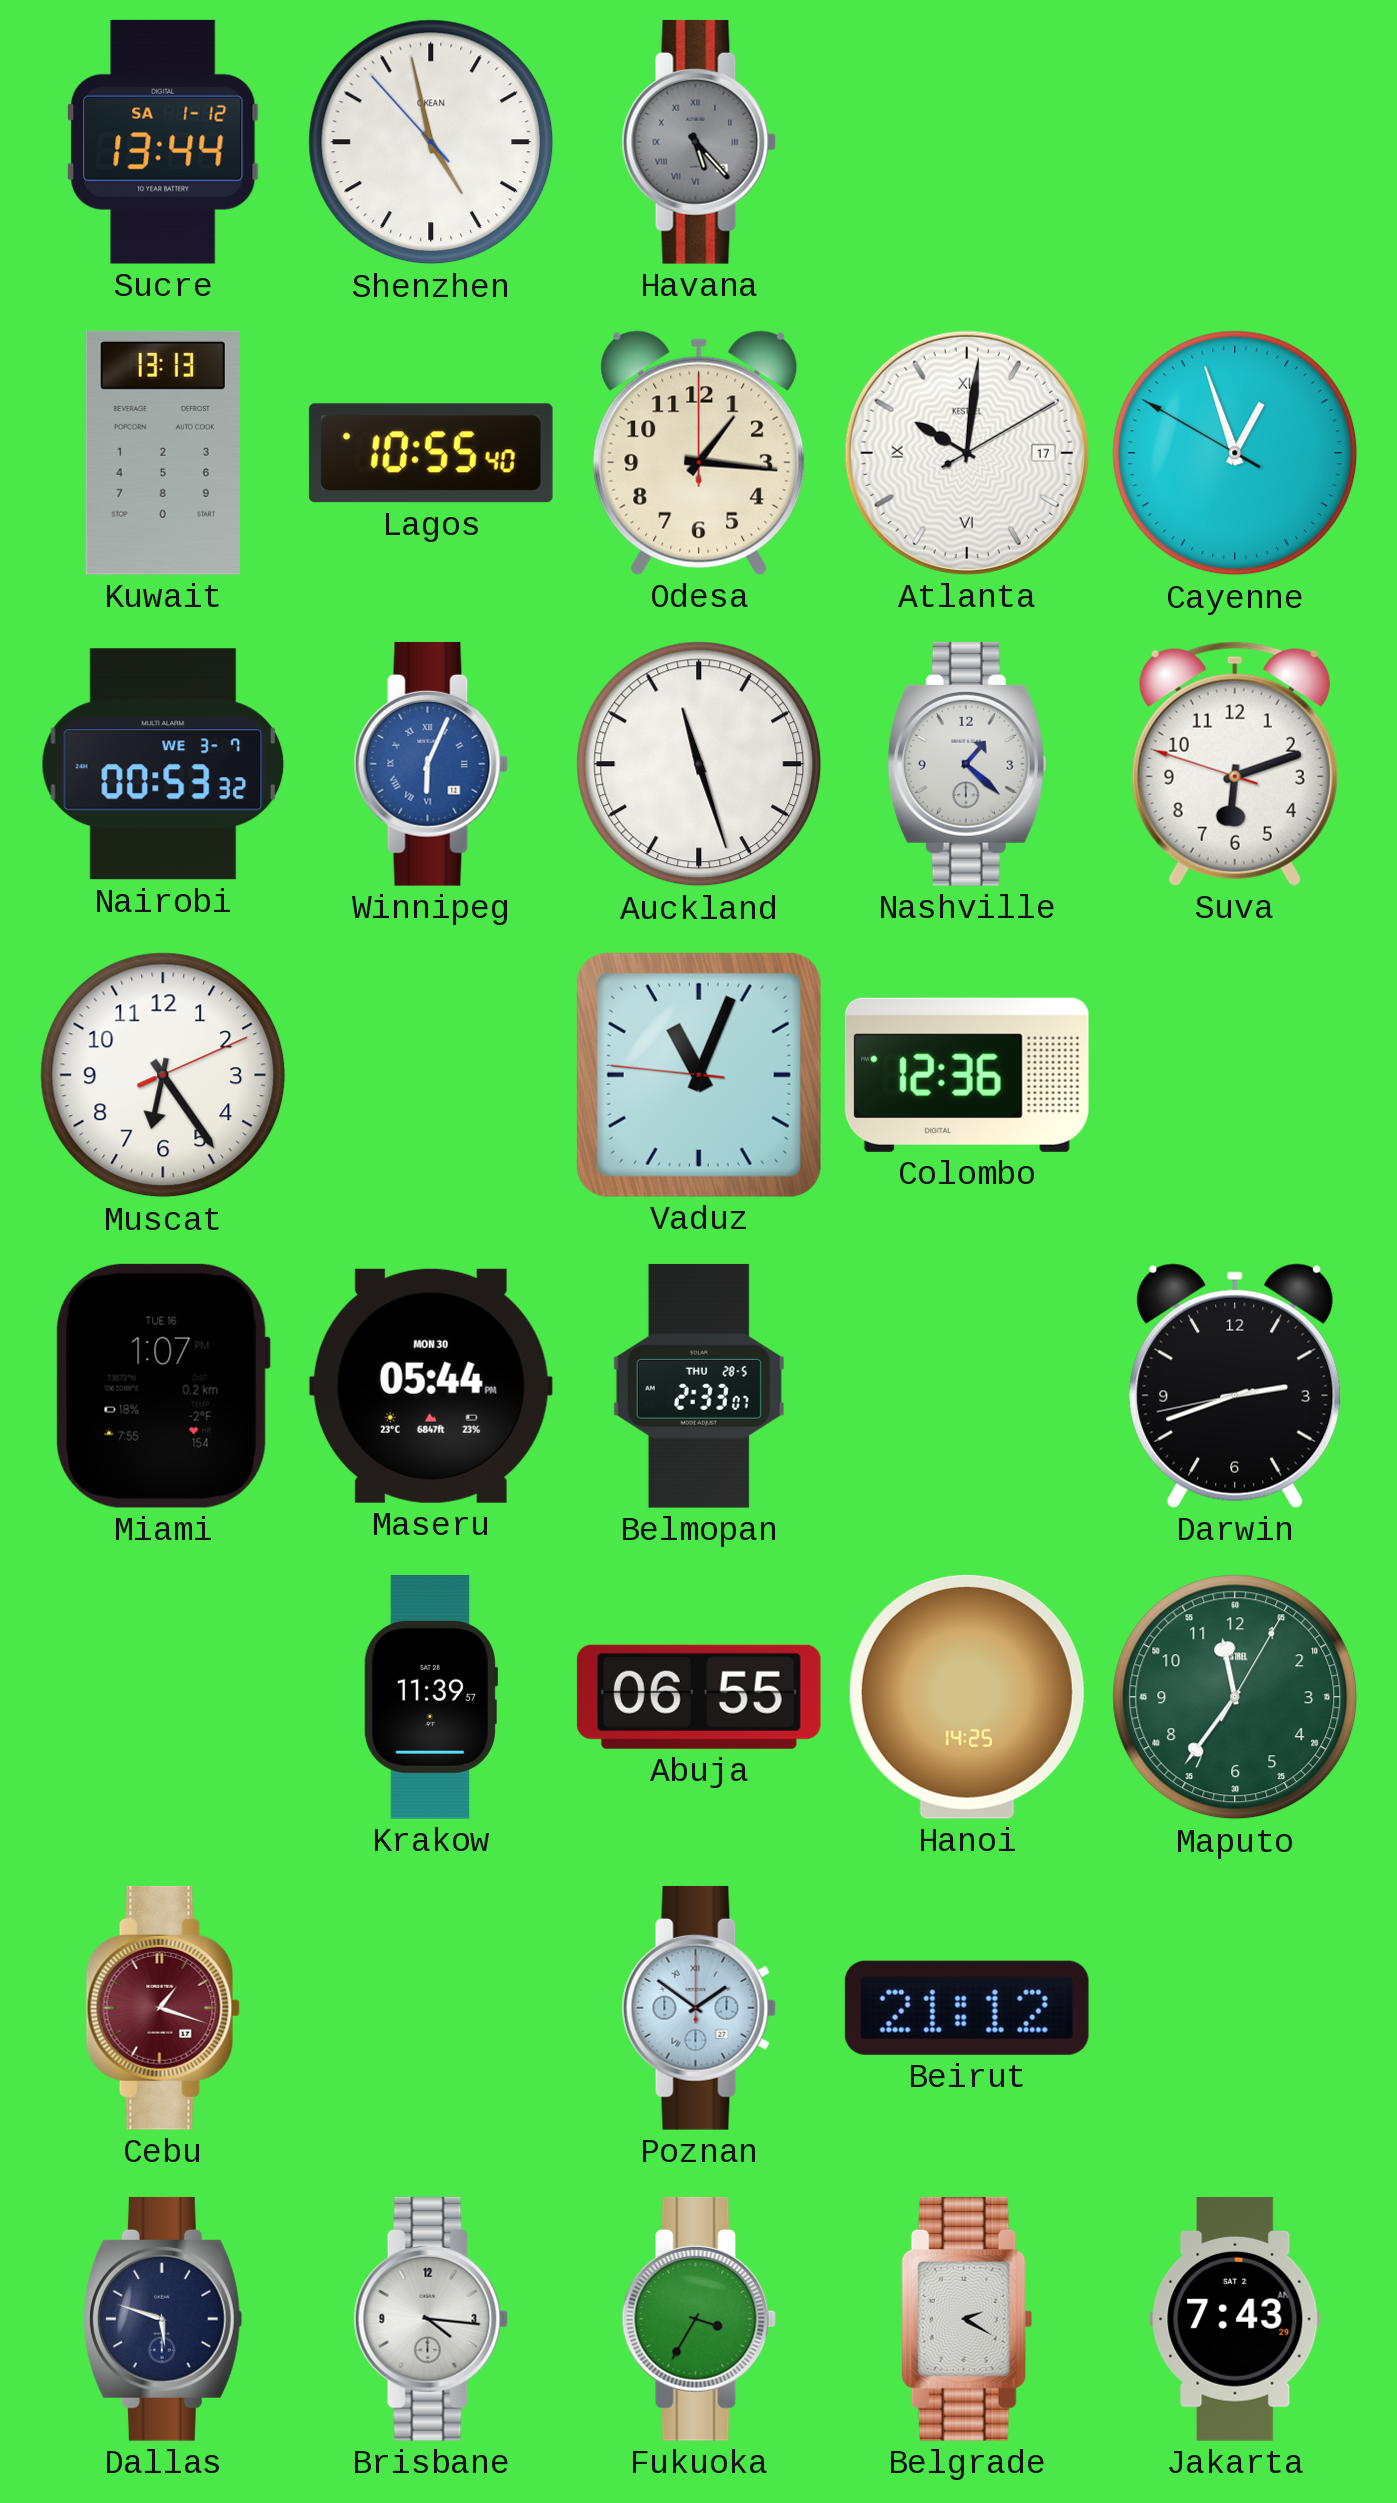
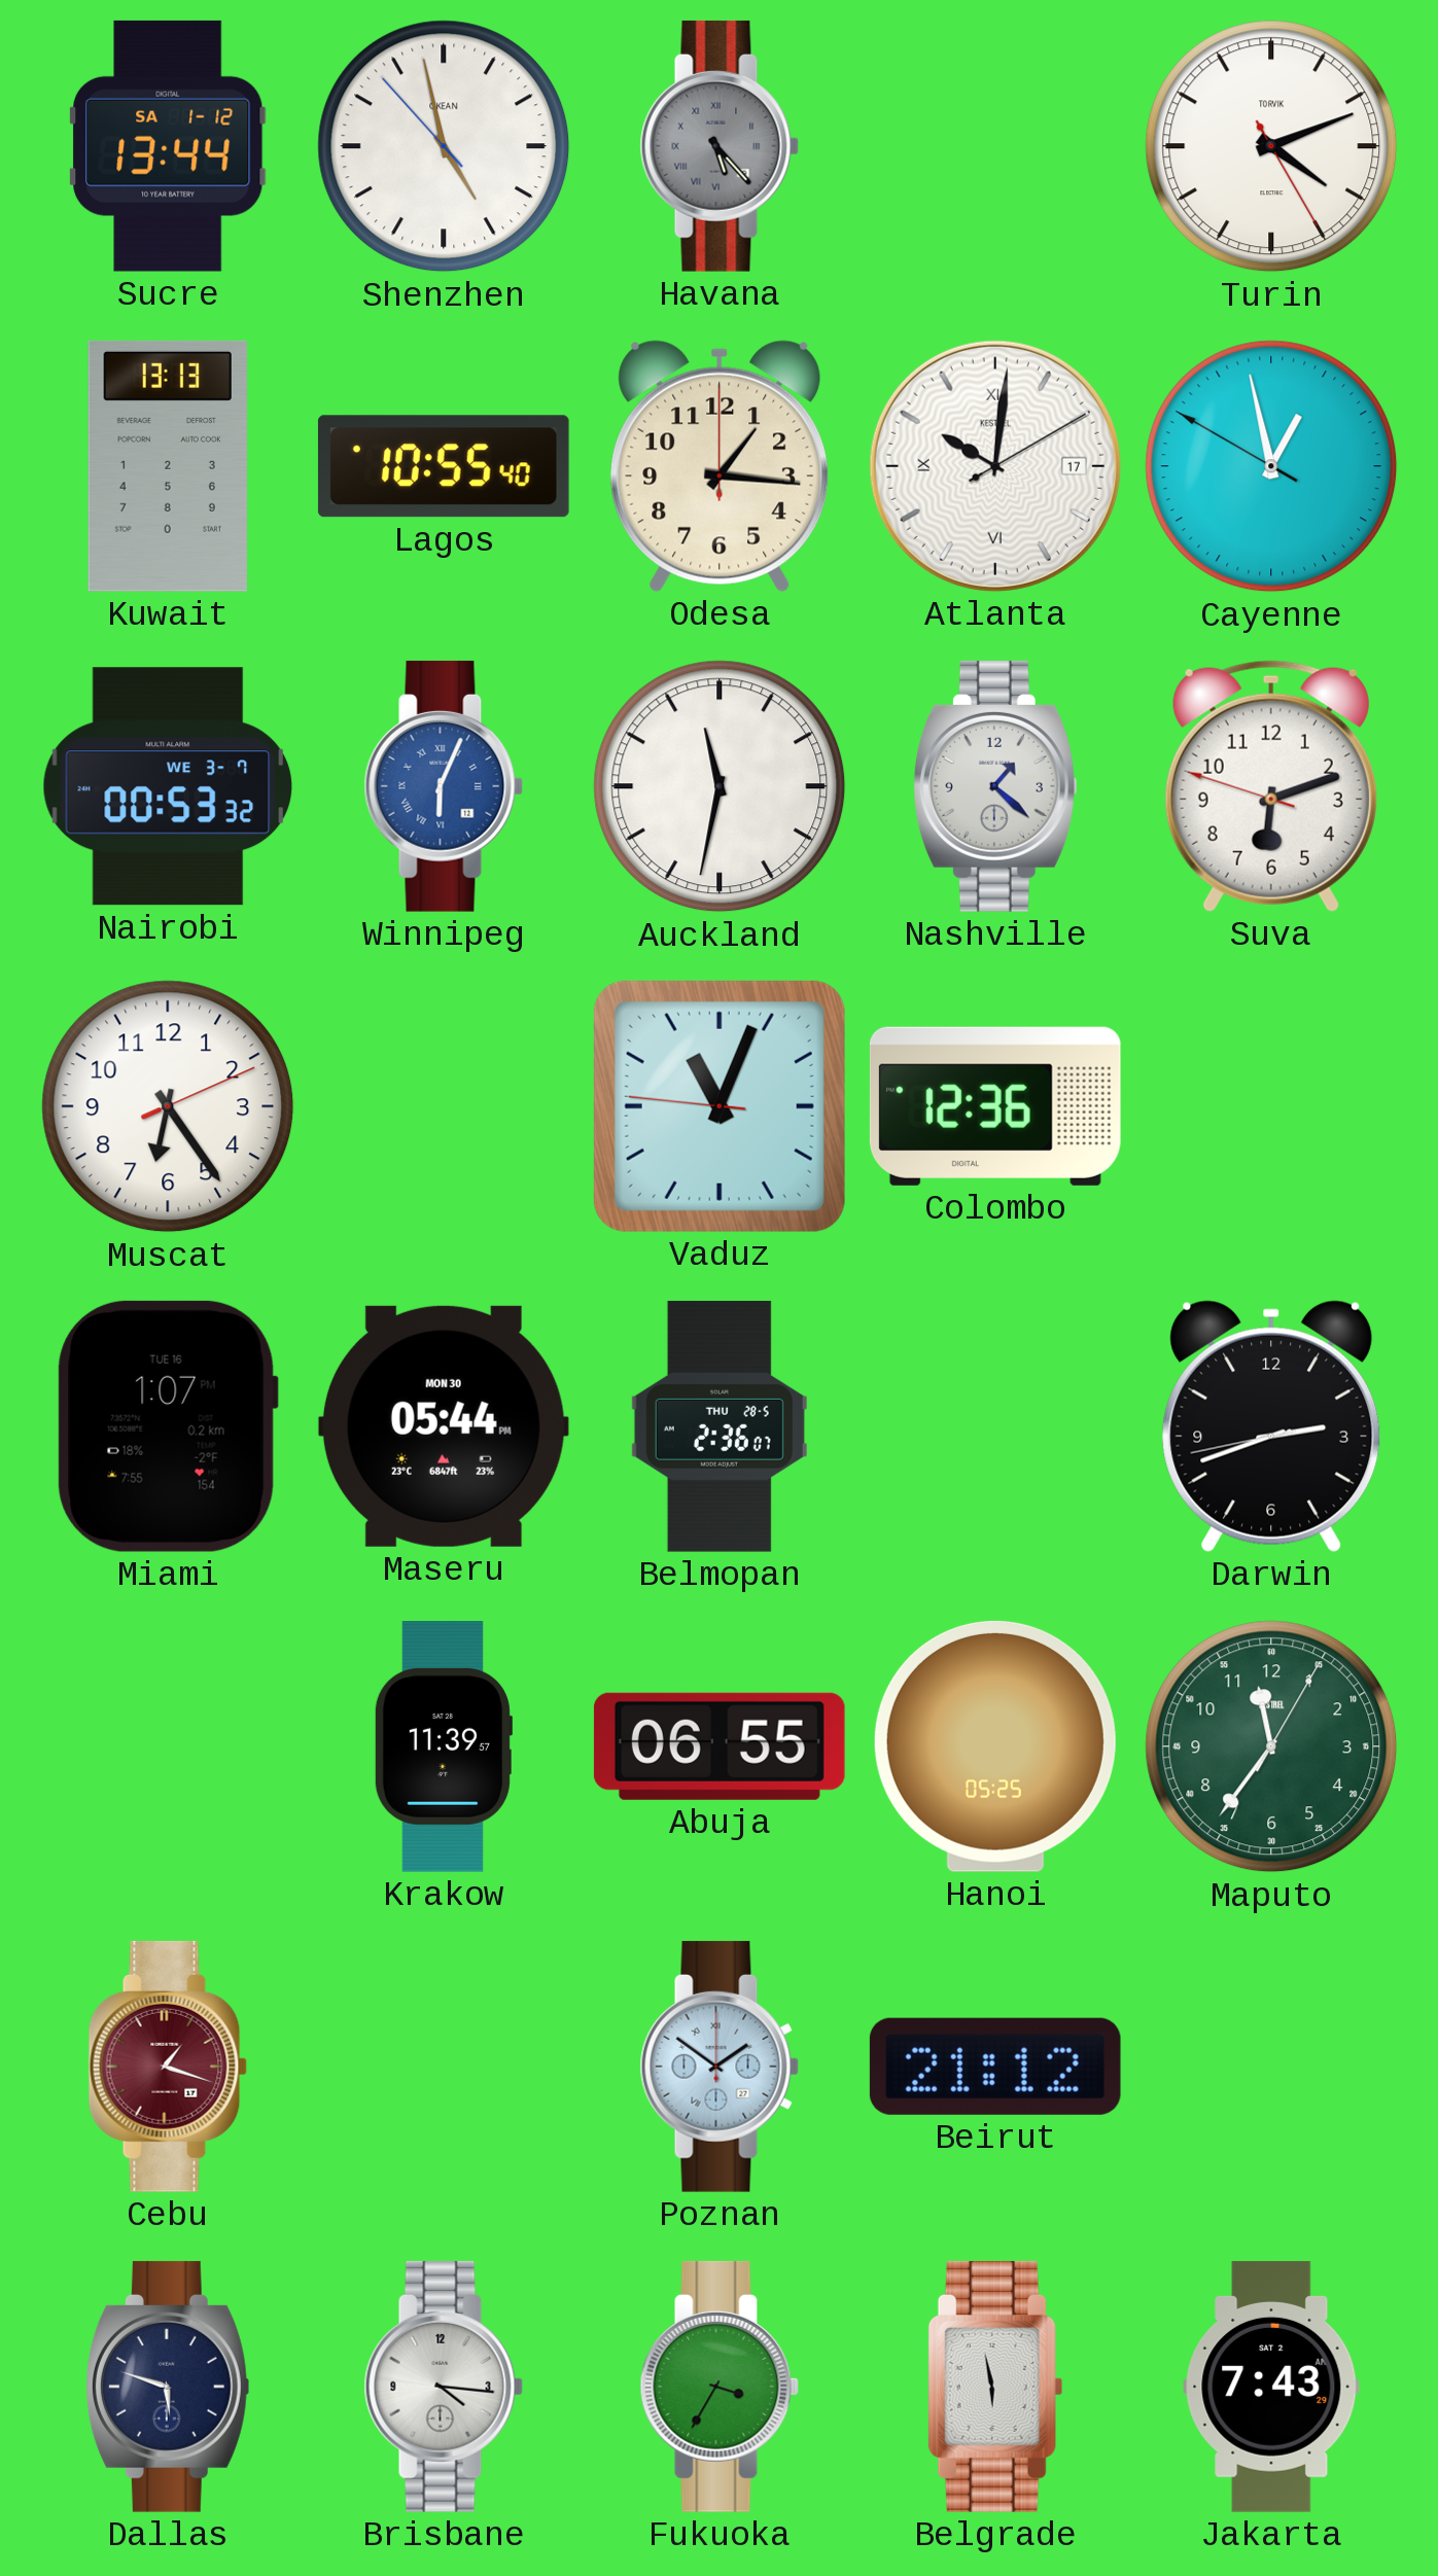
Turin: none -> 4:11
Cayenne: 12:56 -> 12:57
Auckland: 11:27 -> 11:32
Belmopan: 2:33 -> 2:36
Hanoi: 14:25 -> 05:25
Belgrade: 2:20 -> 5:58
